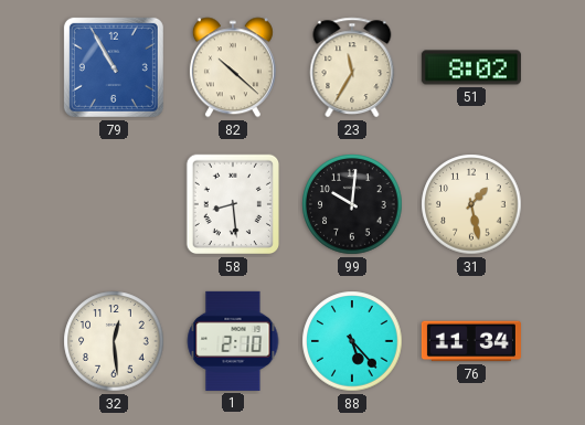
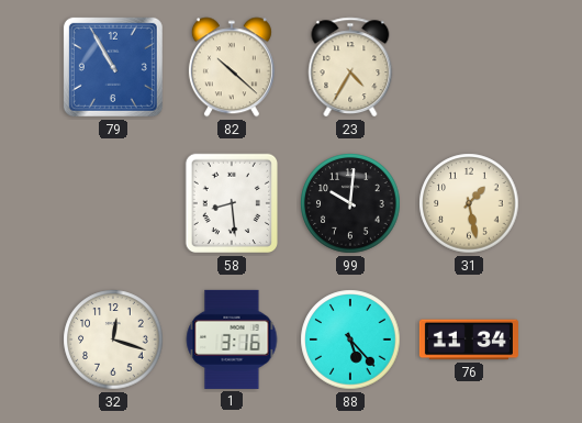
23: 11:35 -> 4:35
51: 8:02 -> none
32: 12:29 -> 12:18
1: 2:10 -> 3:16
